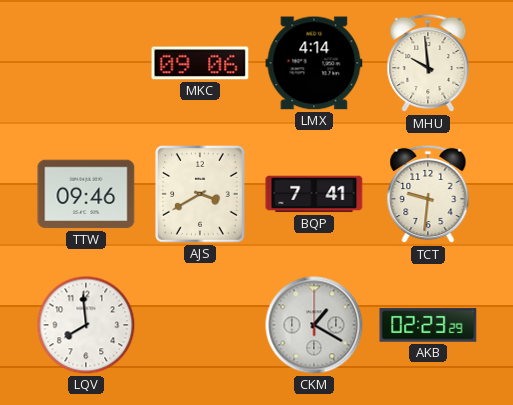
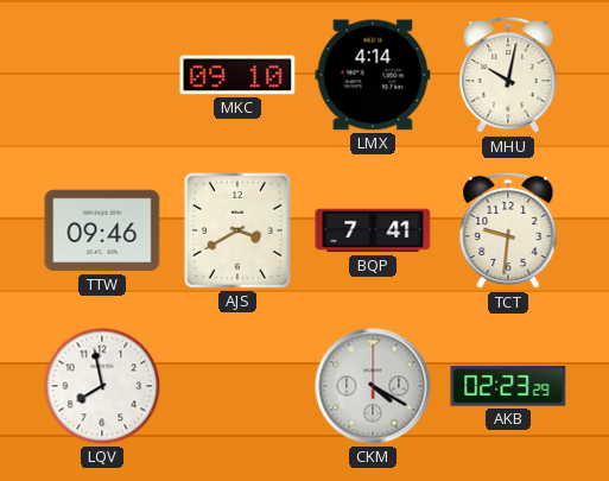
MKC: 09:06 -> 09:10
MHU: 9:59 -> 10:02
LQV: 7:59 -> 7:58
CKM: 1:20 -> 4:20
